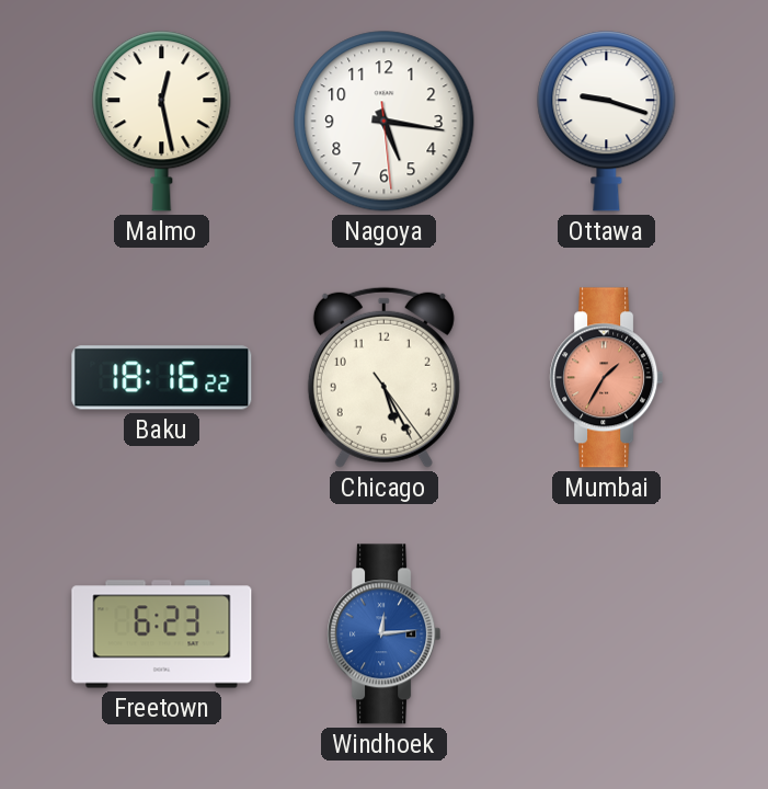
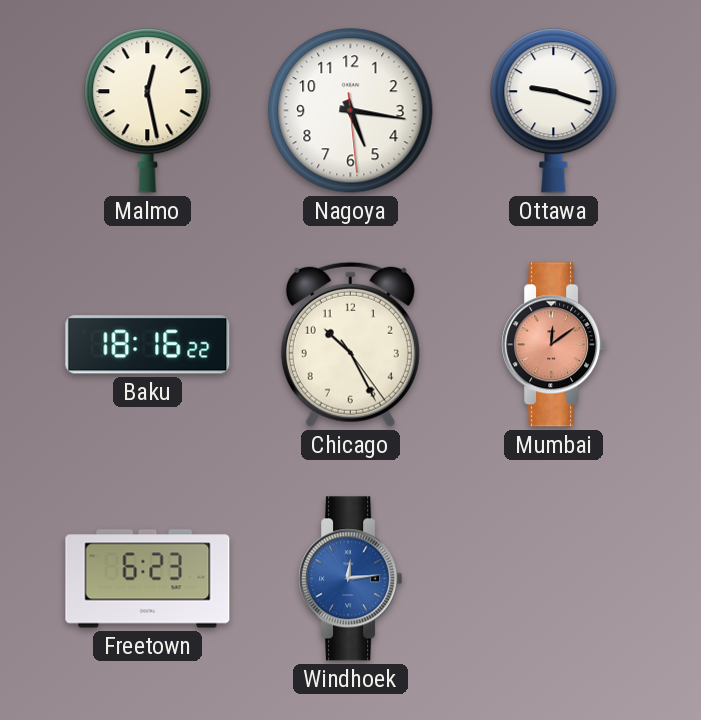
Chicago: 5:25 -> 10:25
Mumbai: 1:35 -> 12:09
